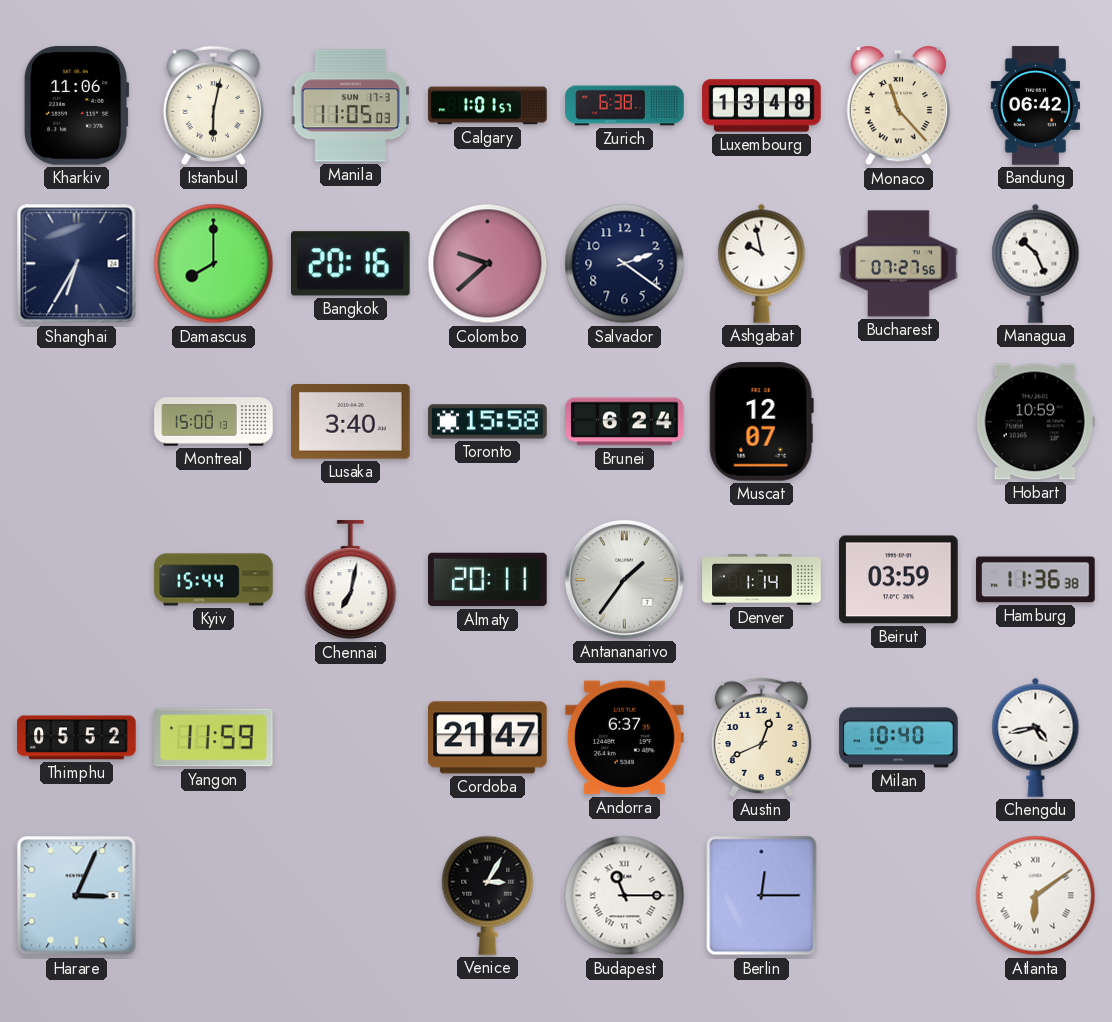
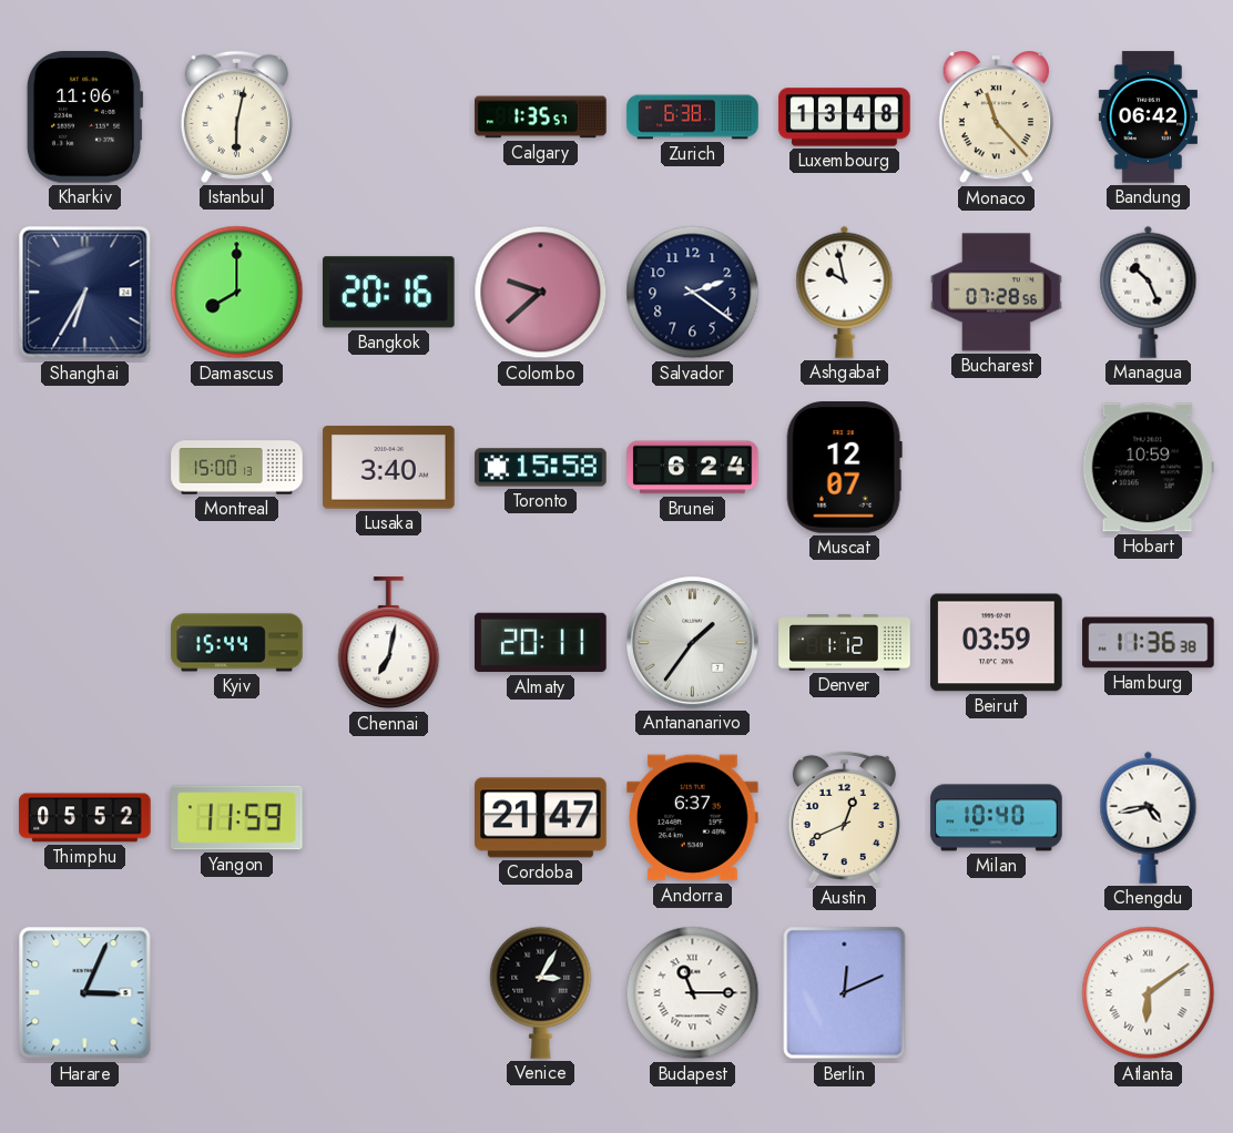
Manila: 11:05 -> none
Calgary: 1:01 -> 1:35
Bucharest: 07:27 -> 07:28
Denver: 1:14 -> 1:12
Berlin: 12:15 -> 12:11
